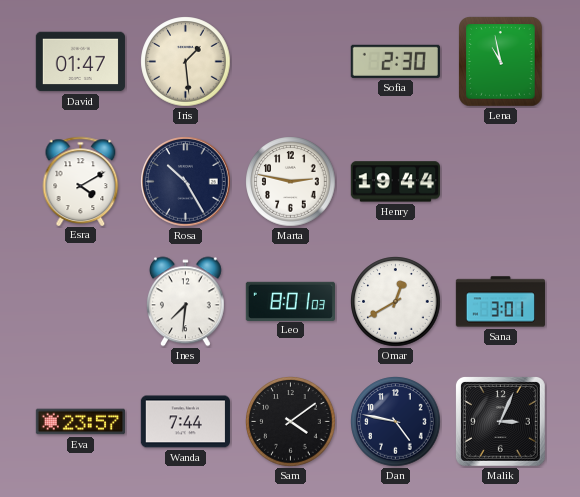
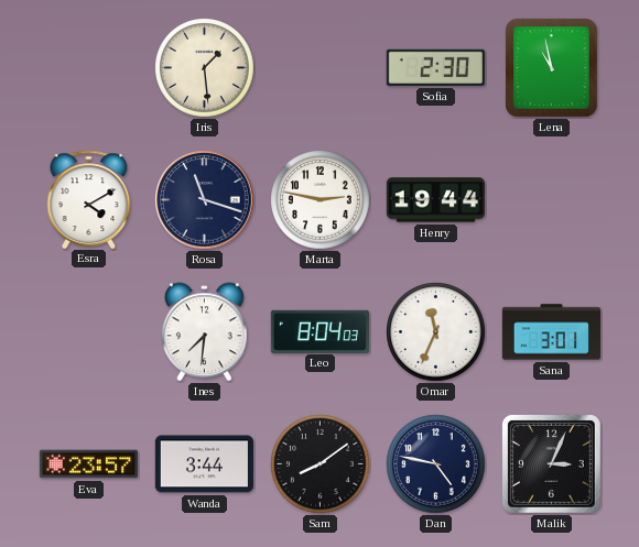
David: 01:47 -> none
Rosa: 10:25 -> 11:18
Leo: 8:01 -> 8:04
Omar: 12:40 -> 11:34
Wanda: 7:44 -> 3:44
Sam: 4:09 -> 8:09
